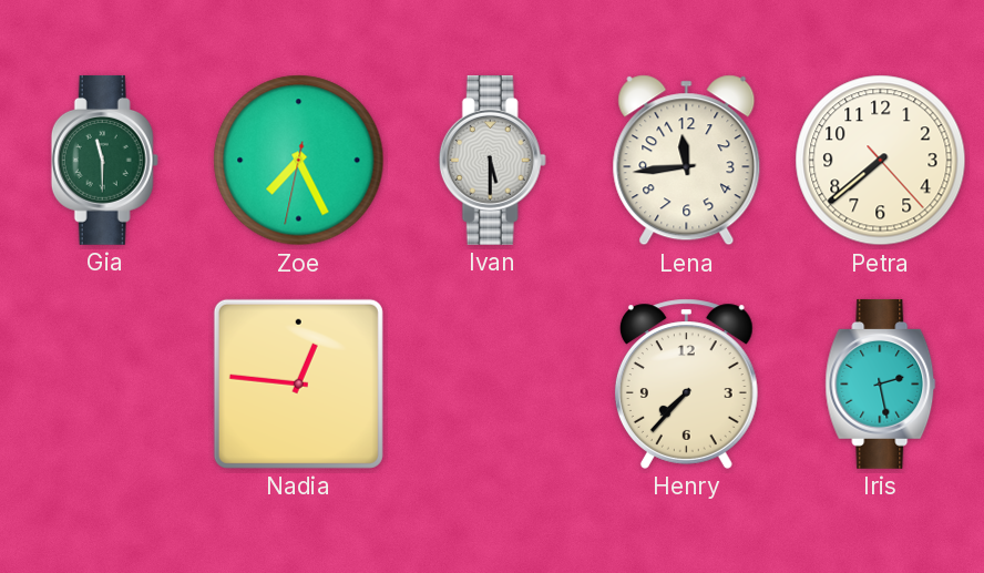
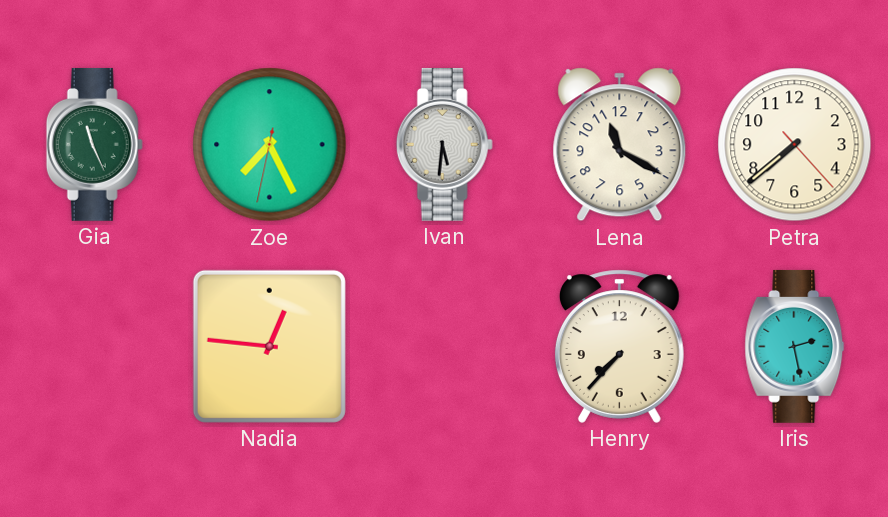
Gia: 11:30 -> 11:26
Ivan: 5:30 -> 5:31
Lena: 11:44 -> 11:20
